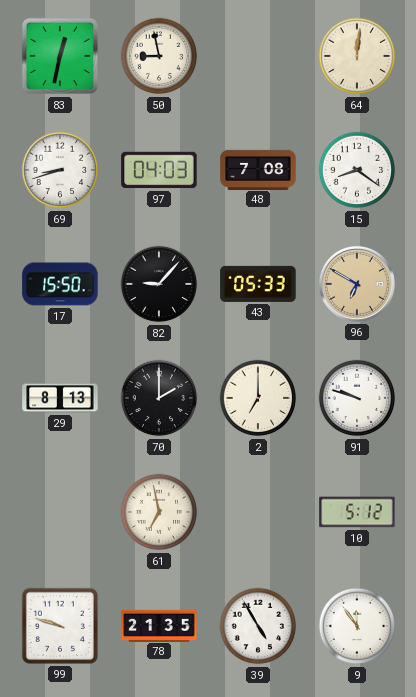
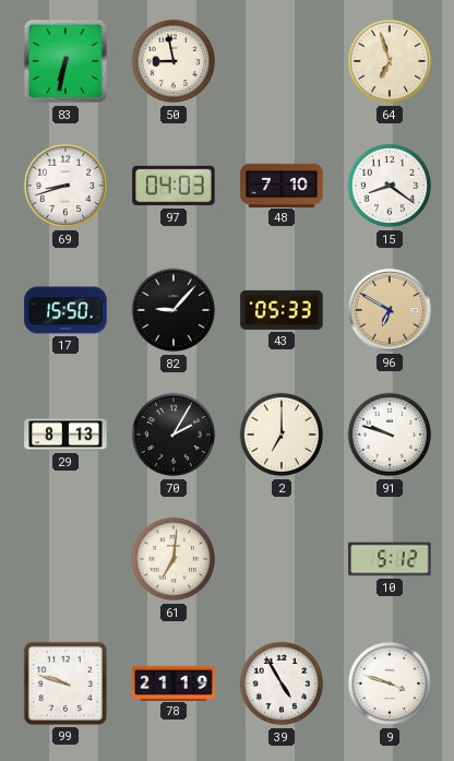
83: 12:32 -> 6:32
64: 12:01 -> 6:57
48: 7:08 -> 7:10
70: 2:00 -> 2:05
61: 6:58 -> 7:01
78: 21:35 -> 21:19
9: 11:54 -> 3:48
